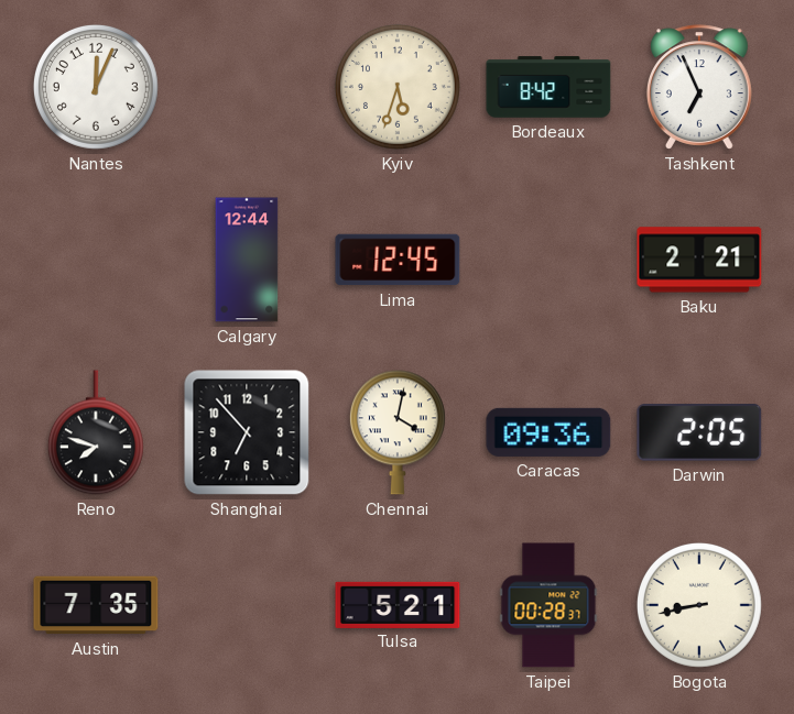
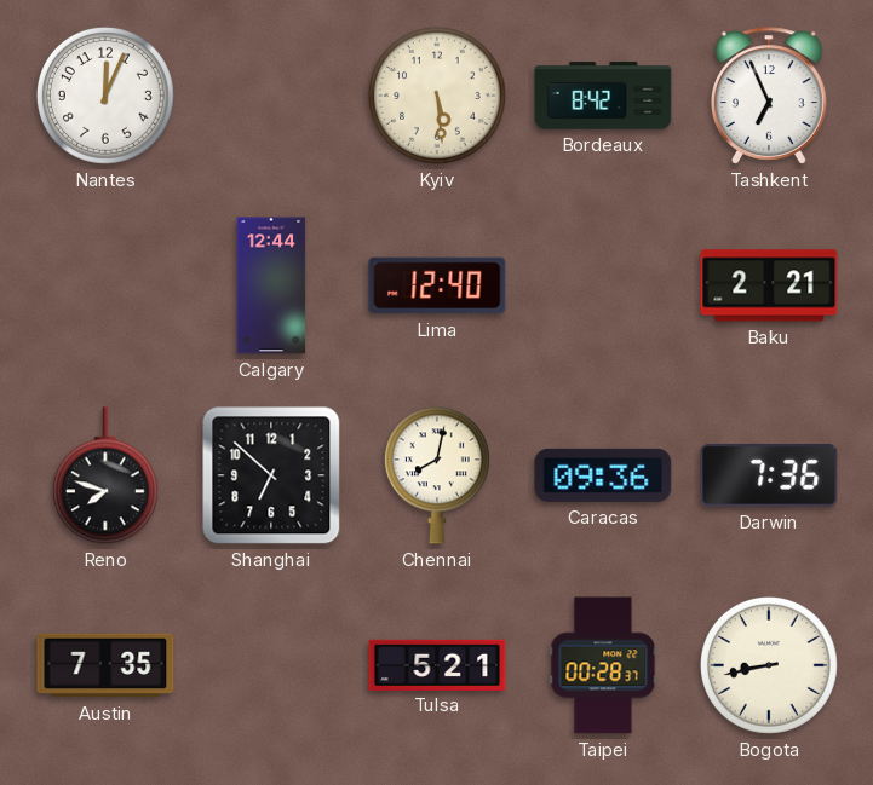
Kyiv: 5:33 -> 5:29
Lima: 12:45 -> 12:40
Shanghai: 6:53 -> 6:52
Chennai: 4:02 -> 8:02
Darwin: 2:05 -> 7:36
